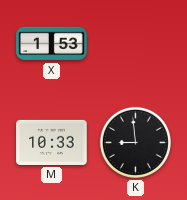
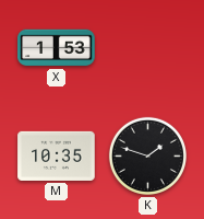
M: 10:33 -> 10:35
K: 8:59 -> 1:48
